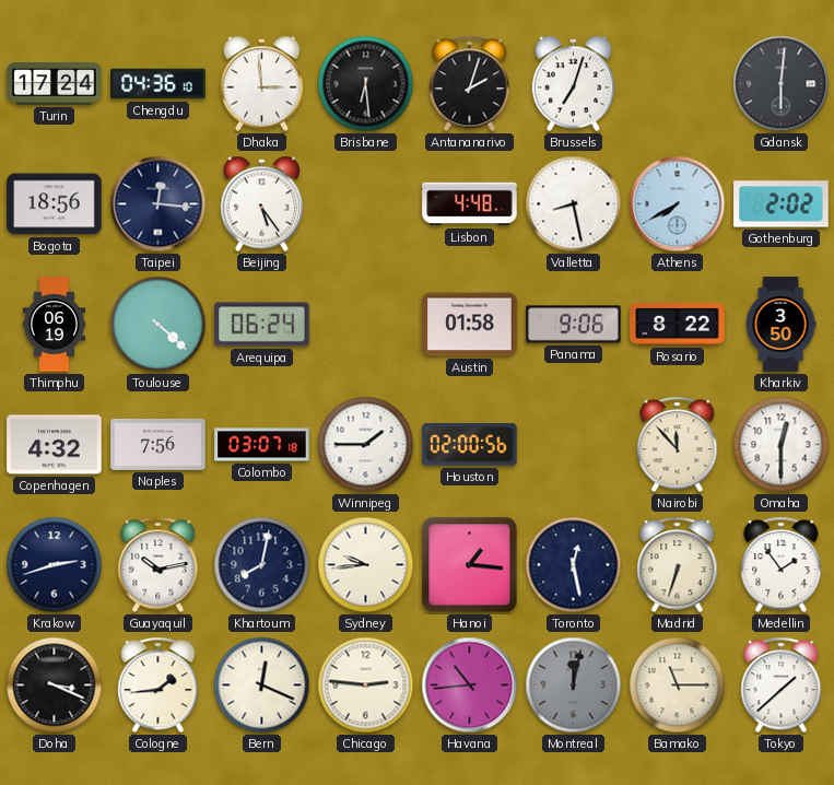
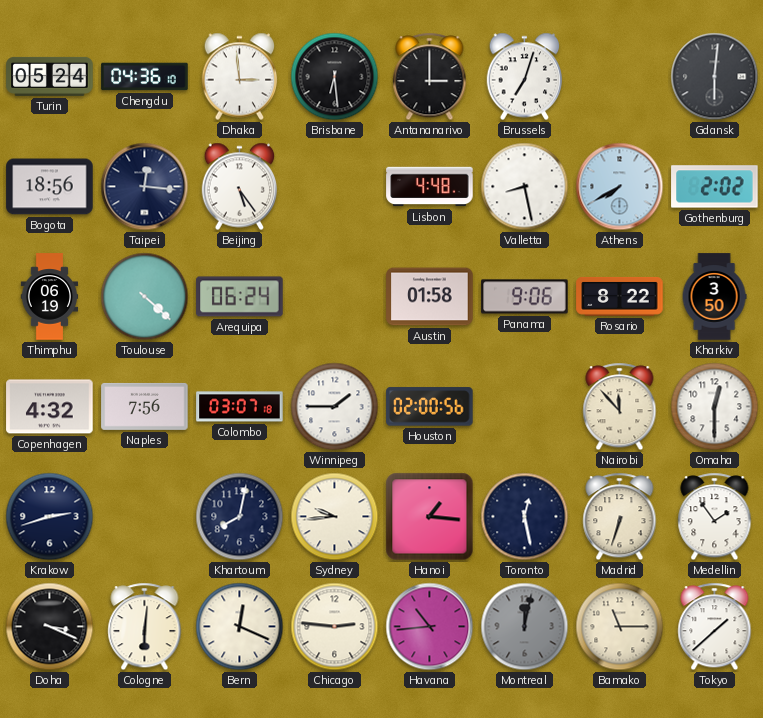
Turin: 17:24 -> 05:24
Antananarivo: 2:03 -> 3:00
Guayaquil: 10:13 -> none
Cologne: 1:44 -> 6:01
